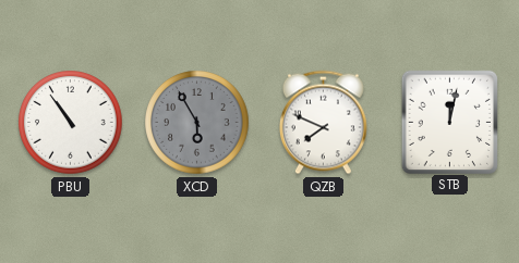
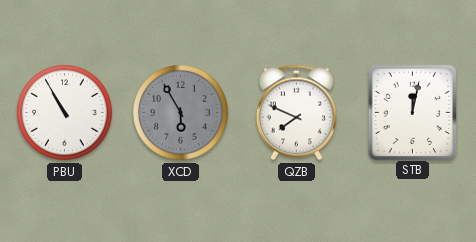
PBU: 10:54 -> 10:55
